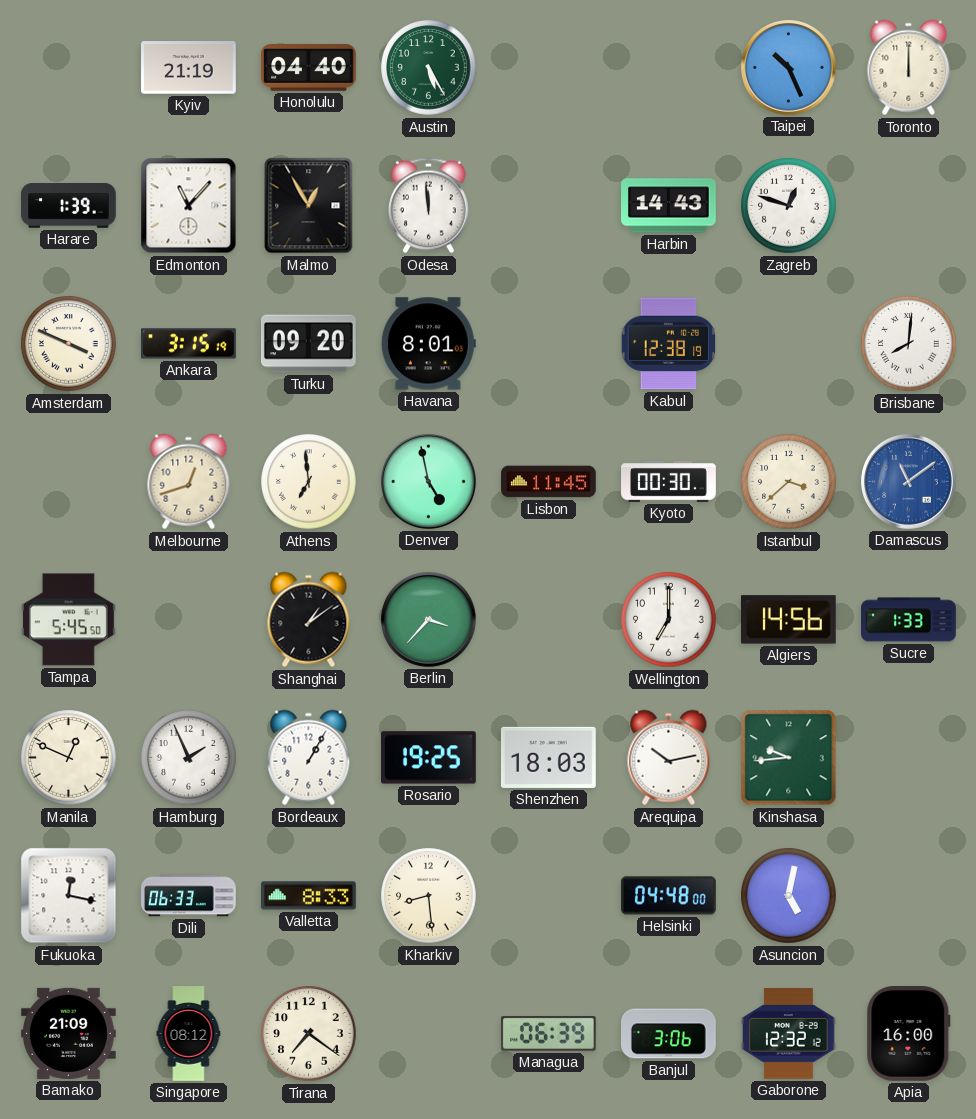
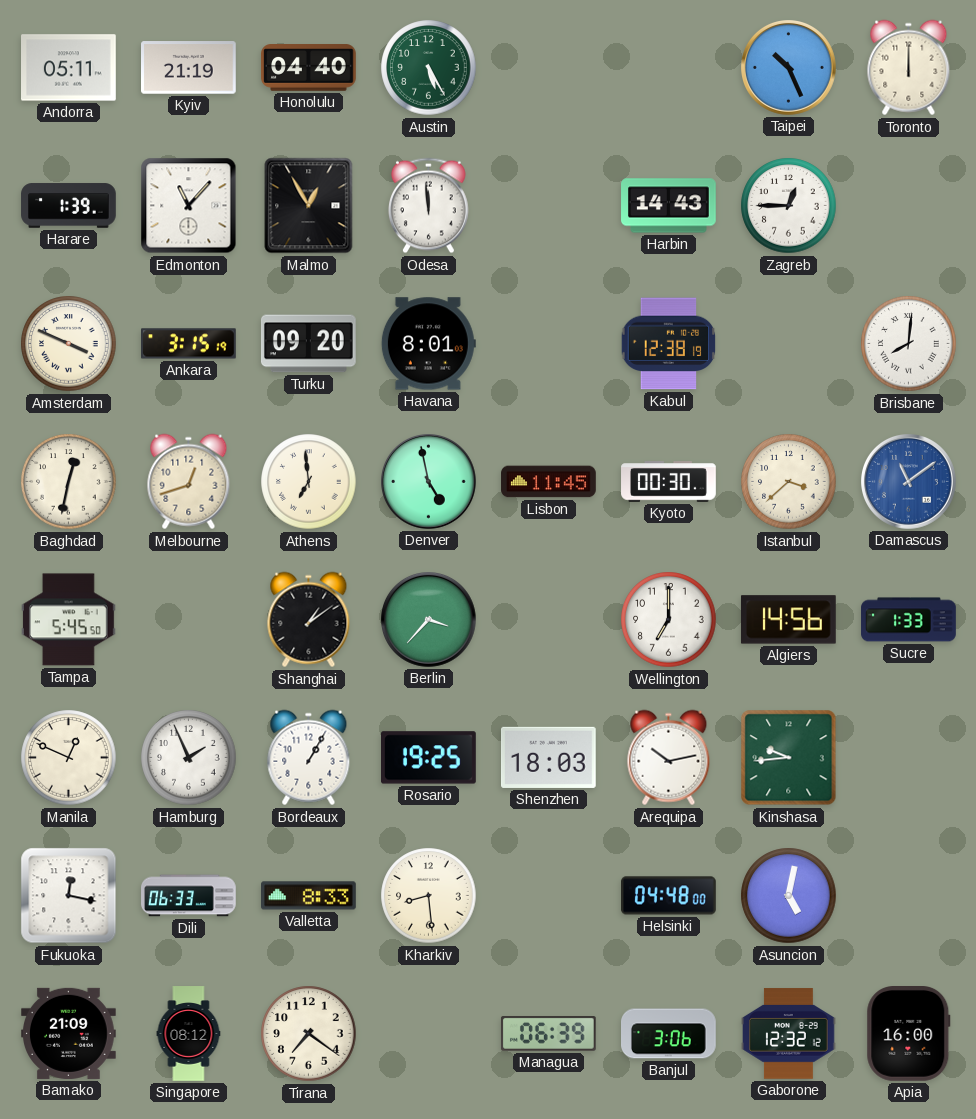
Andorra: none -> 05:11
Zagreb: 12:48 -> 12:45
Baghdad: none -> 12:32
